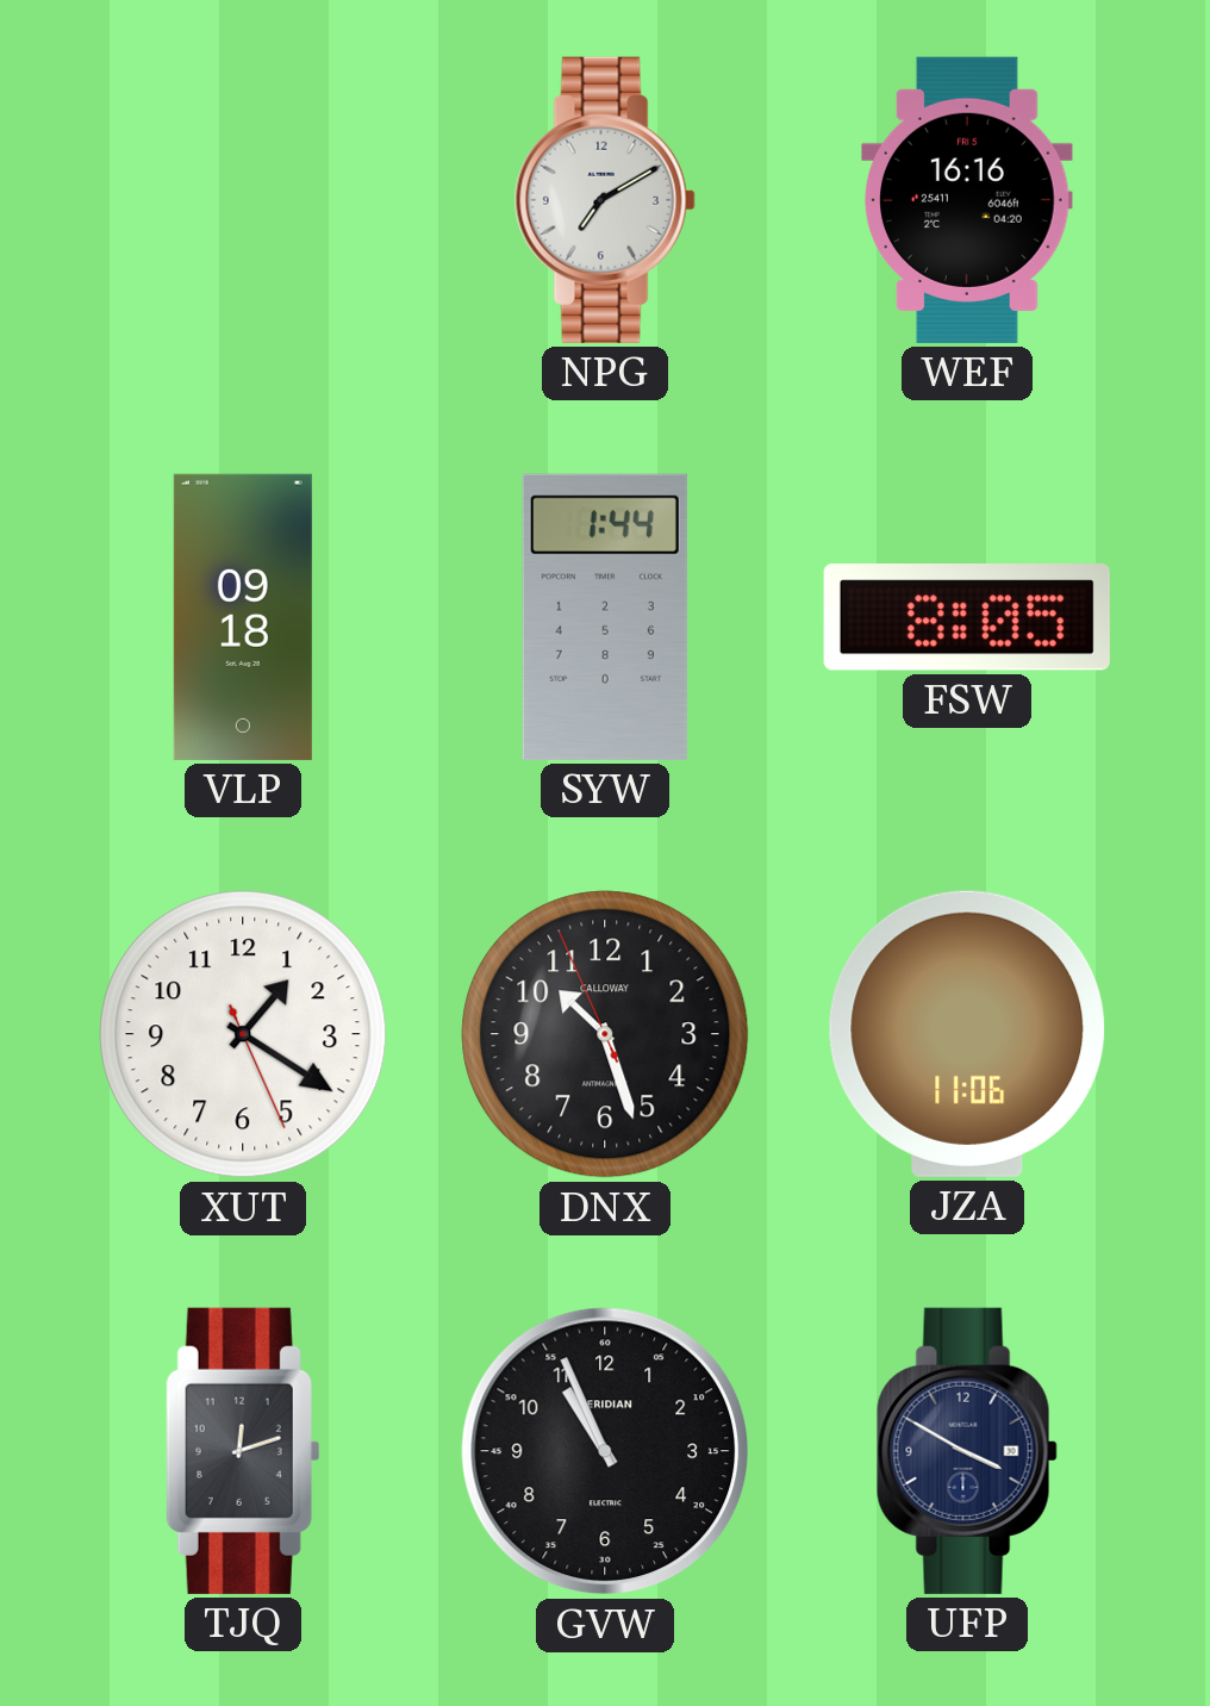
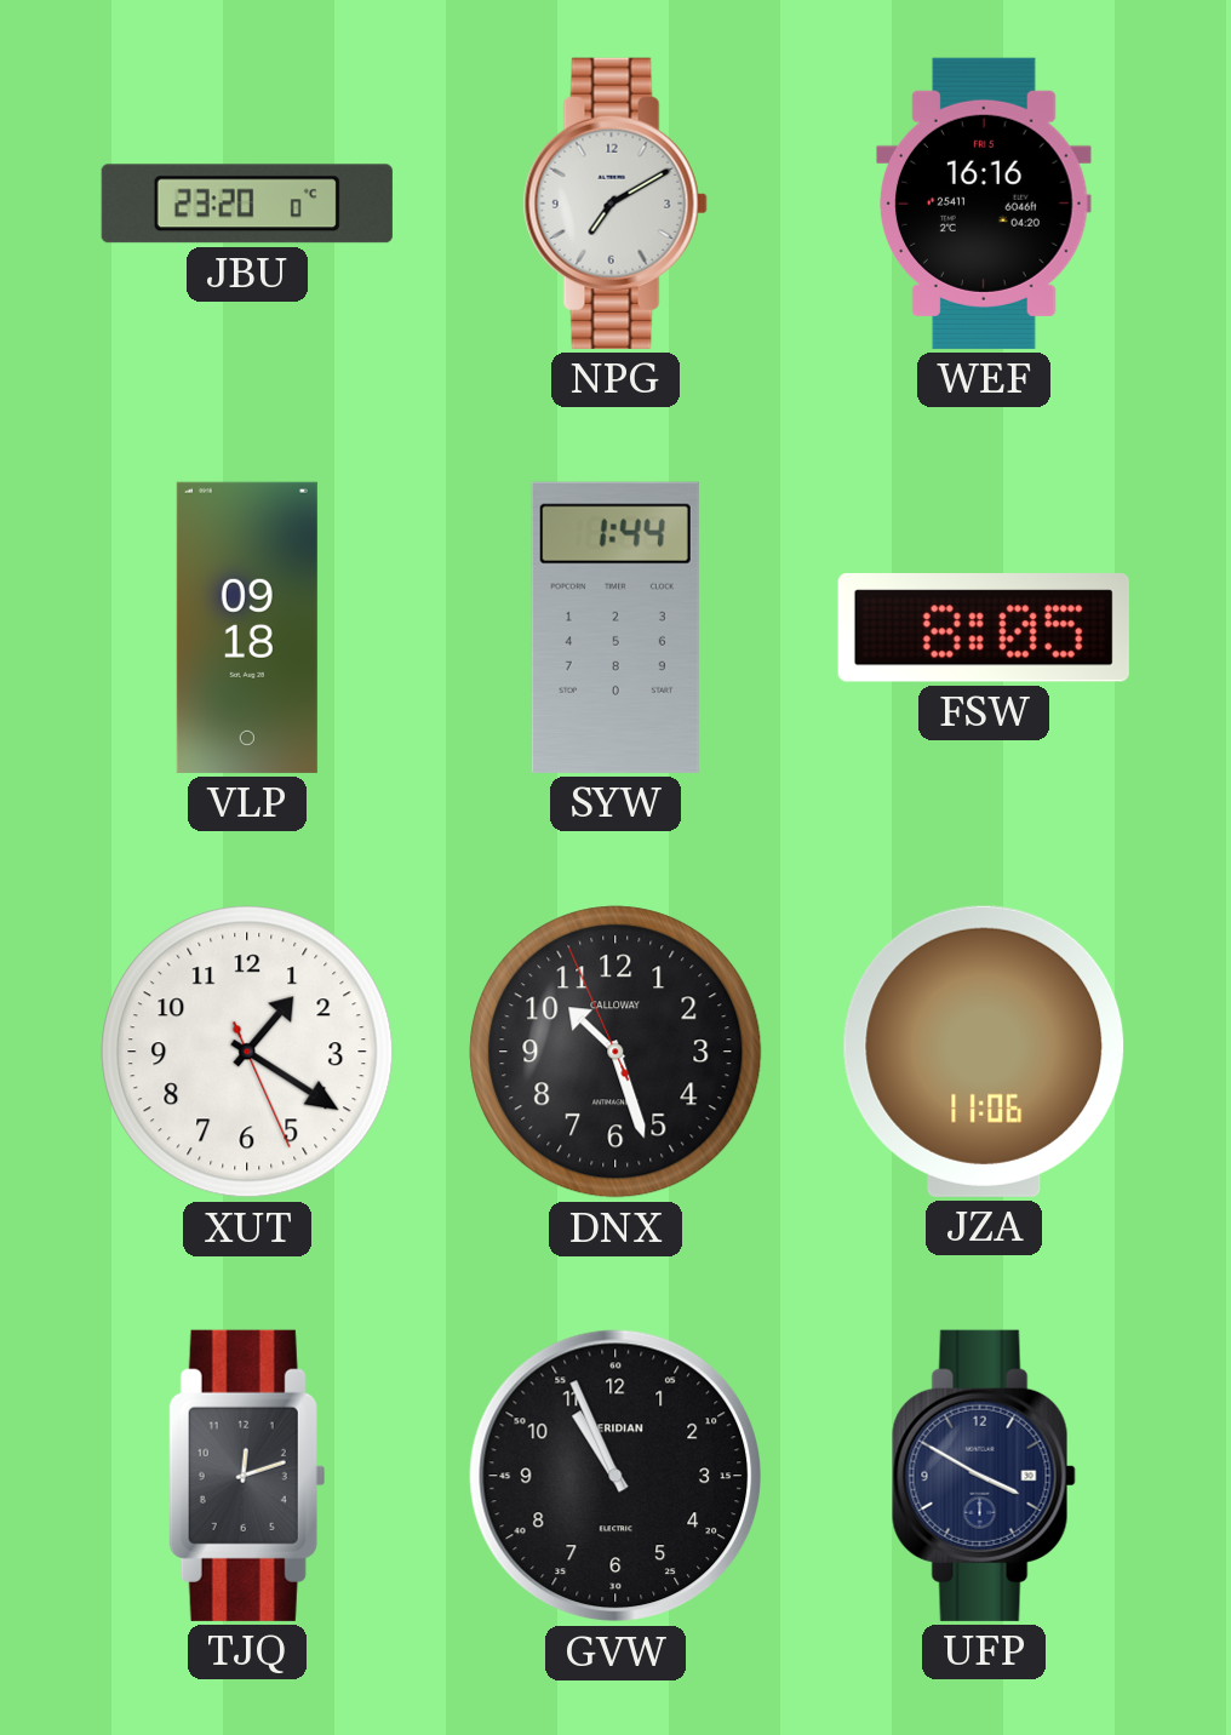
JBU: none -> 23:20
